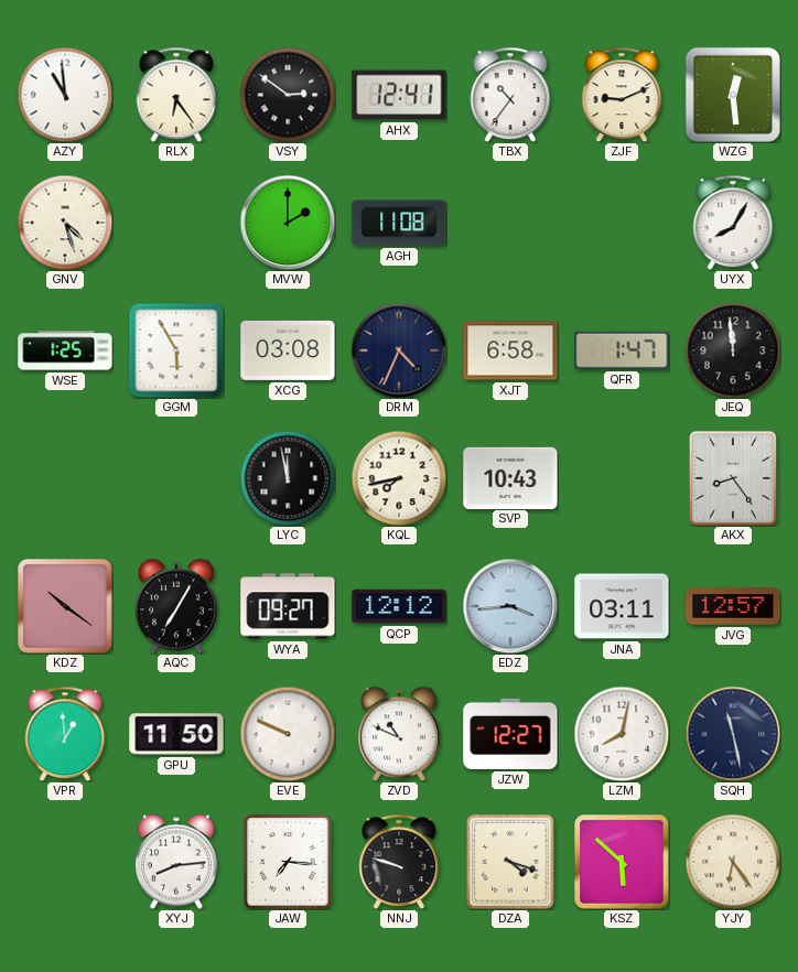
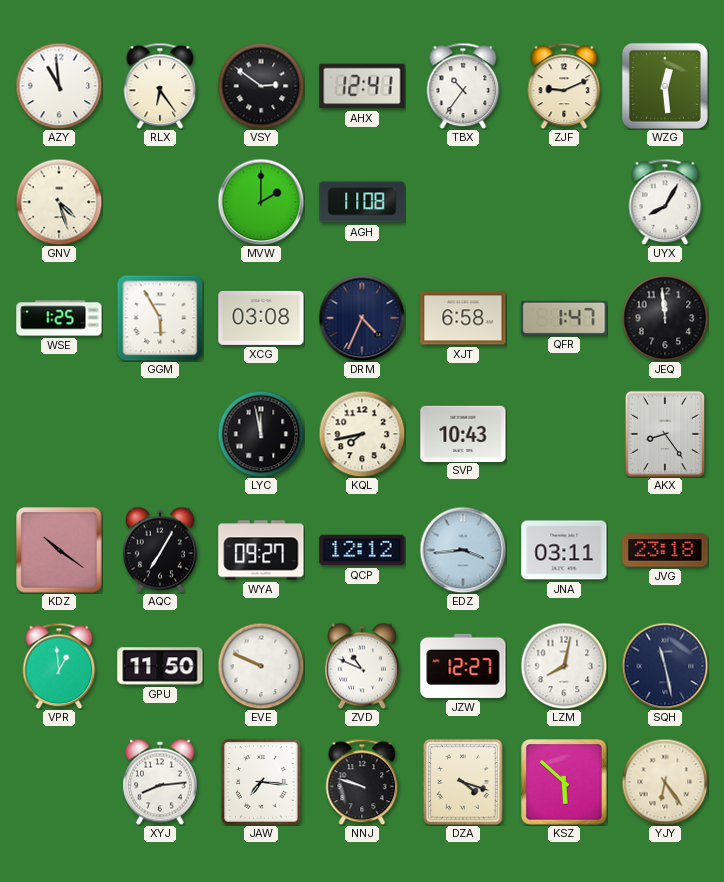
JVG: 12:57 -> 23:18
